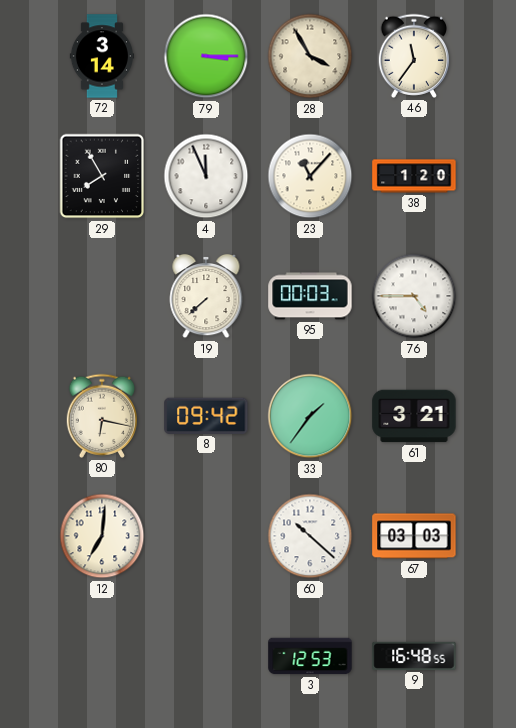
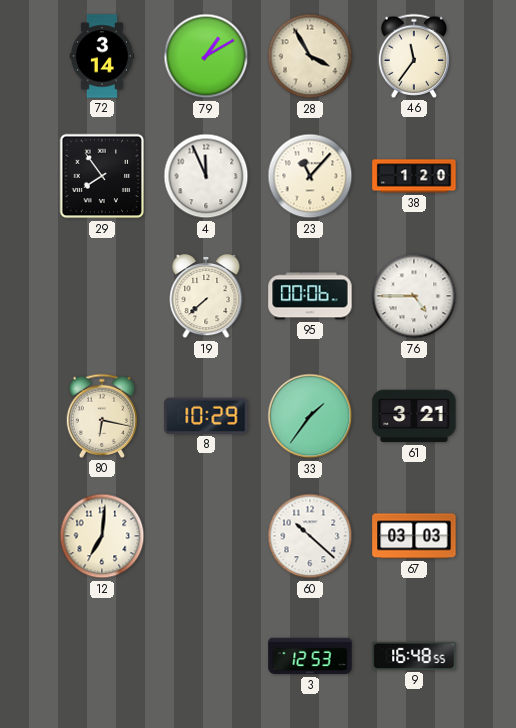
79: 3:15 -> 1:10
29: 7:55 -> 7:54
95: 00:03 -> 00:06
8: 09:42 -> 10:29
